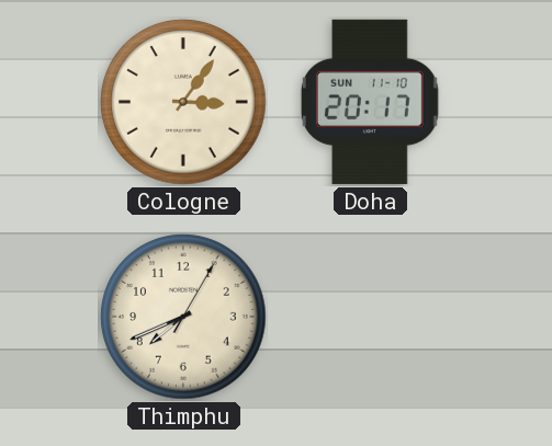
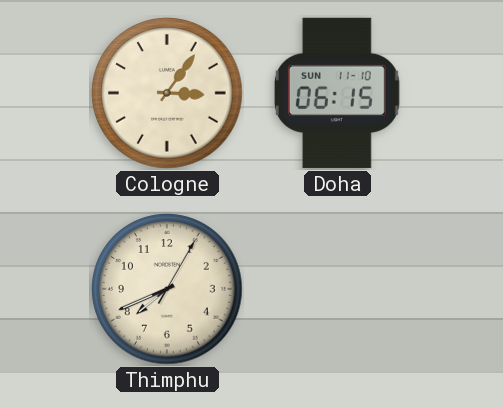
Doha: 20:17 -> 06:15
